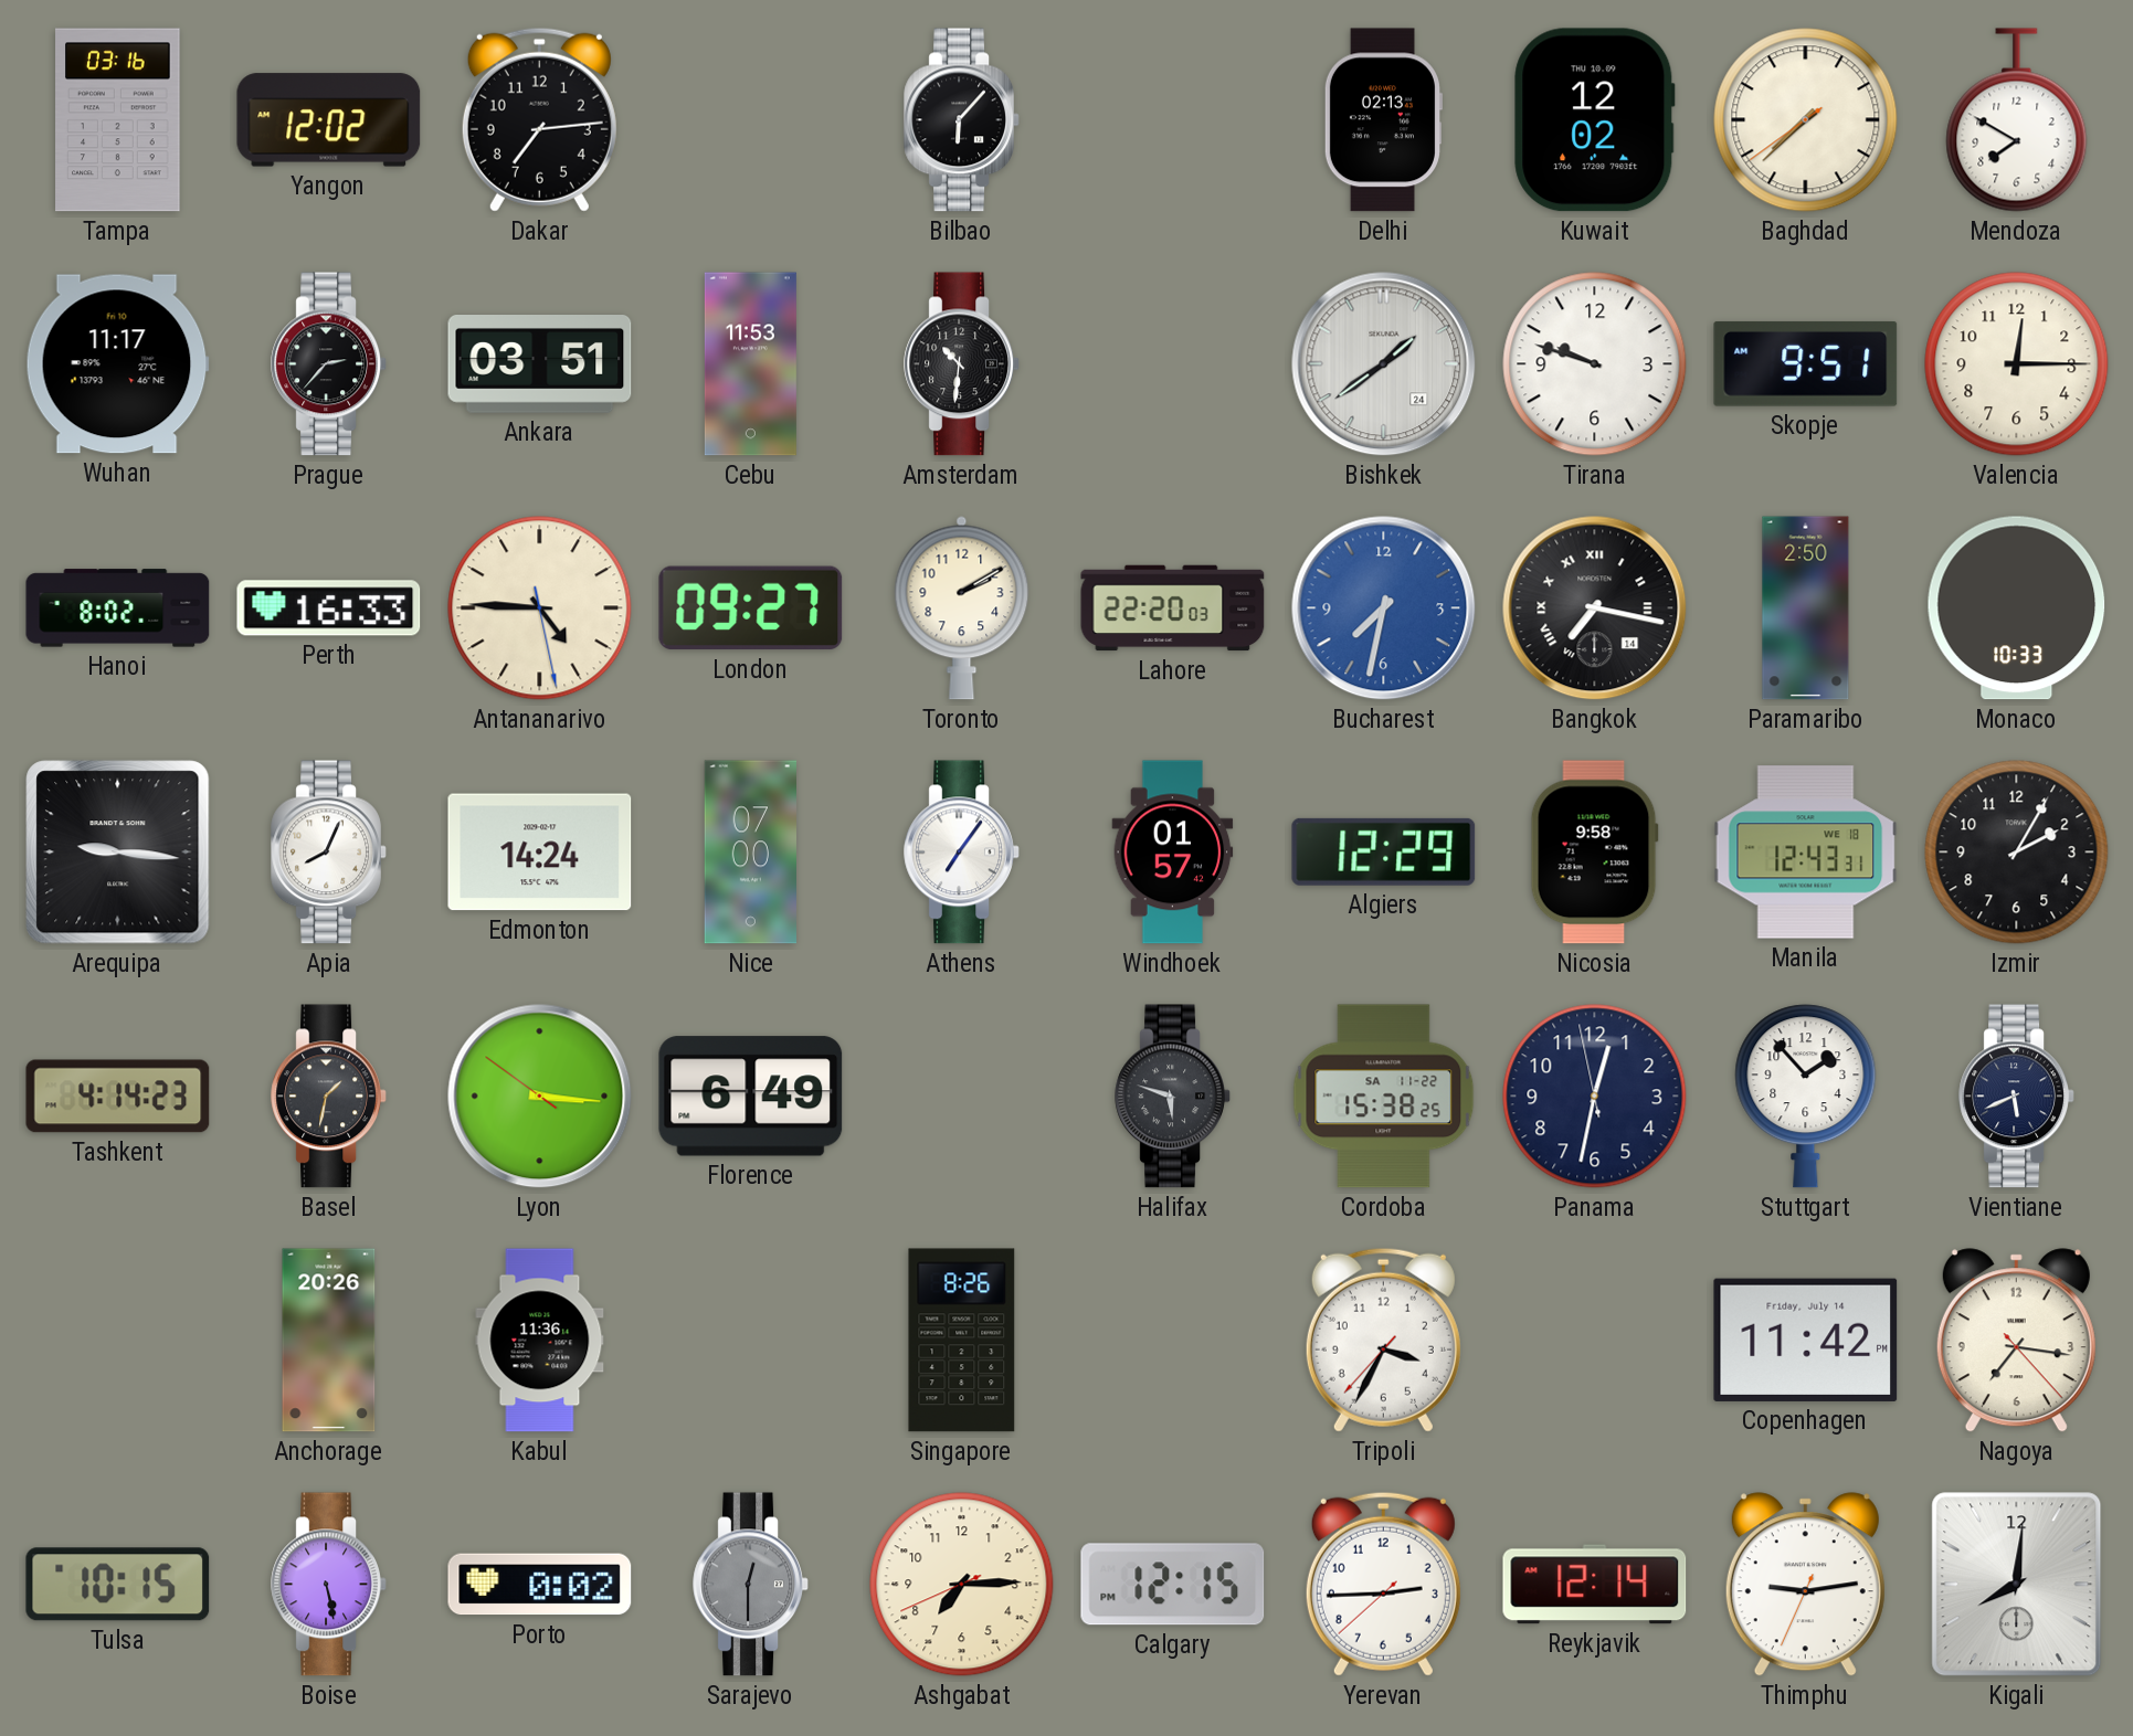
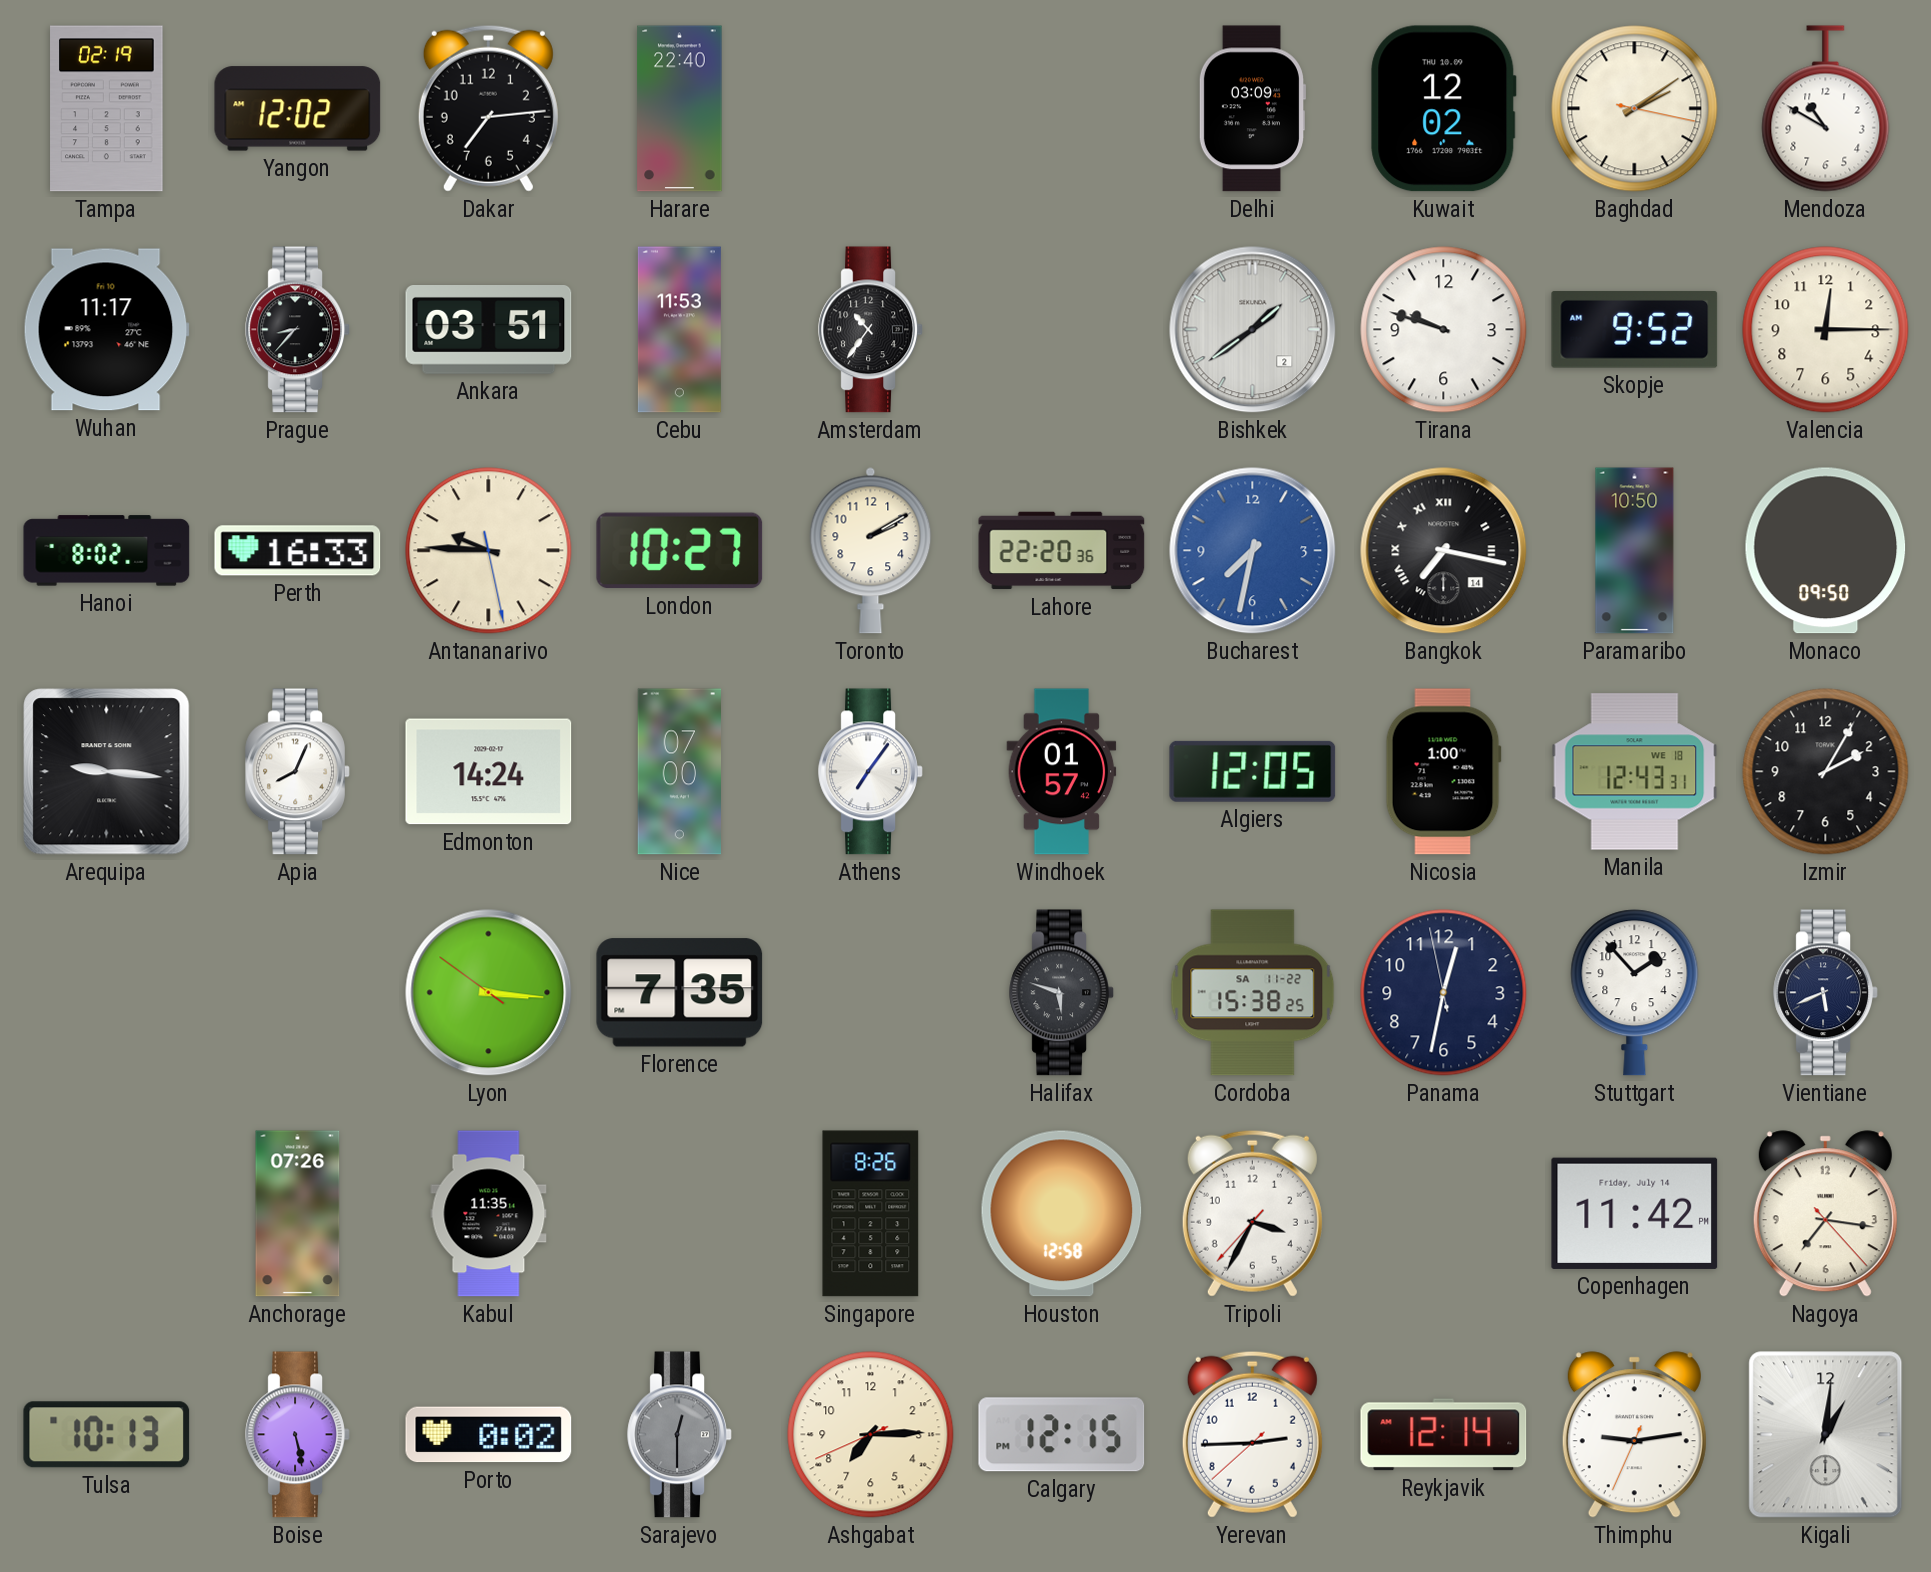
Tampa: 03:16 -> 02:19
Harare: none -> 22:40
Bilbao: 6:07 -> none
Delhi: 02:13 -> 03:09
Baghdad: 7:37 -> 2:09
Mendoza: 7:50 -> 10:50
Prague: 2:37 -> 8:37
Amsterdam: 10:31 -> 10:36
Bishkek date: 24 -> 2
Skopje: 9:51 -> 9:52
Antananarivo: 4:45 -> 9:45
London: 09:27 -> 10:27
Lahore: 22:20:03 -> 22:20:36
Paramaribo: 2:50 -> 10:50
Monaco: 10:33 -> 09:50
Algiers: 12:29 -> 12:05
Nicosia: 9:58 -> 1:00
Tashkent: 4:14 -> none
Basel: 1:32 -> none
Florence: 6:49 -> 7:35
Anchorage: 20:26 -> 07:26
Kabul: 11:36 -> 11:35
Houston: none -> 12:58
Tulsa: 10:15 -> 10:13
Kigali: 8:01 -> 1:01
